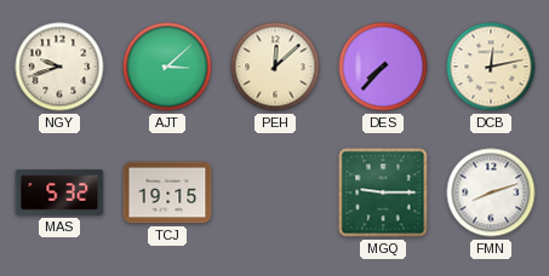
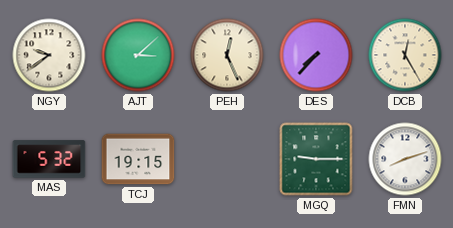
NGY: 9:42 -> 9:39
PEH: 12:08 -> 12:26
DCB: 12:13 -> 12:25
